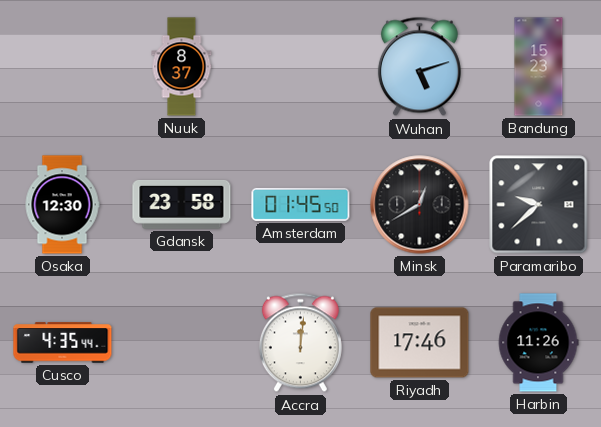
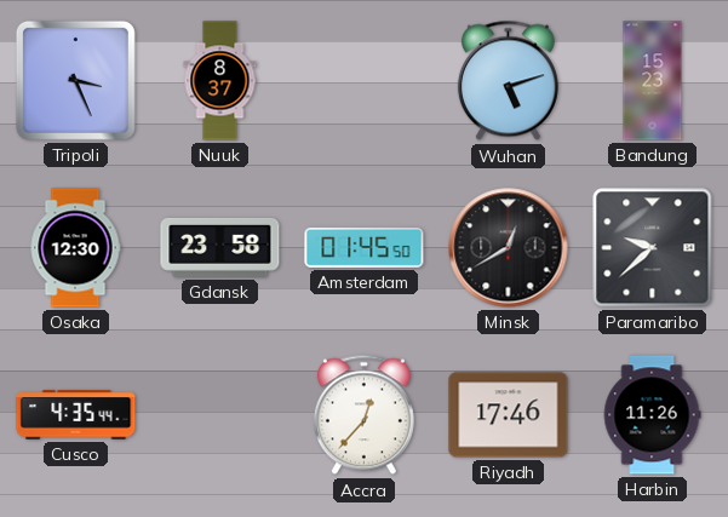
Tripoli: none -> 3:26
Accra: 12:01 -> 12:37
